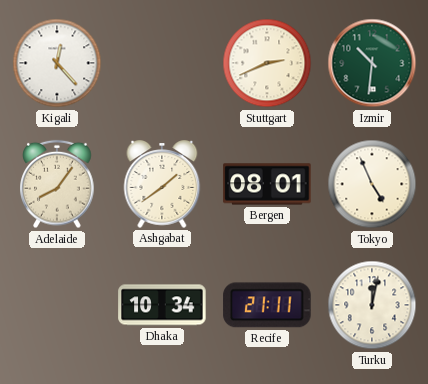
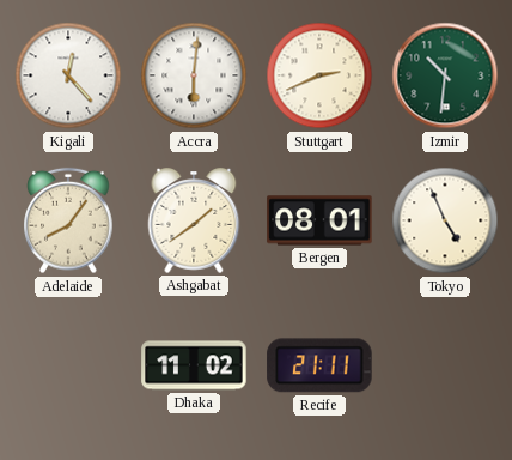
Accra: none -> 6:01
Dhaka: 10:34 -> 11:02
Turku: 12:02 -> none
